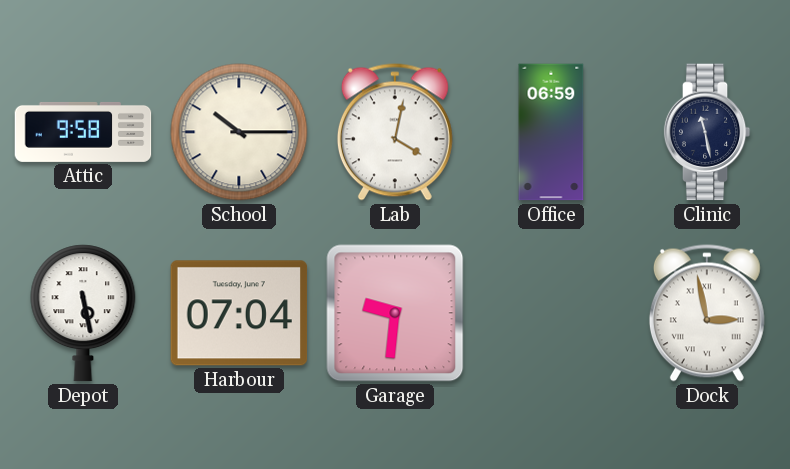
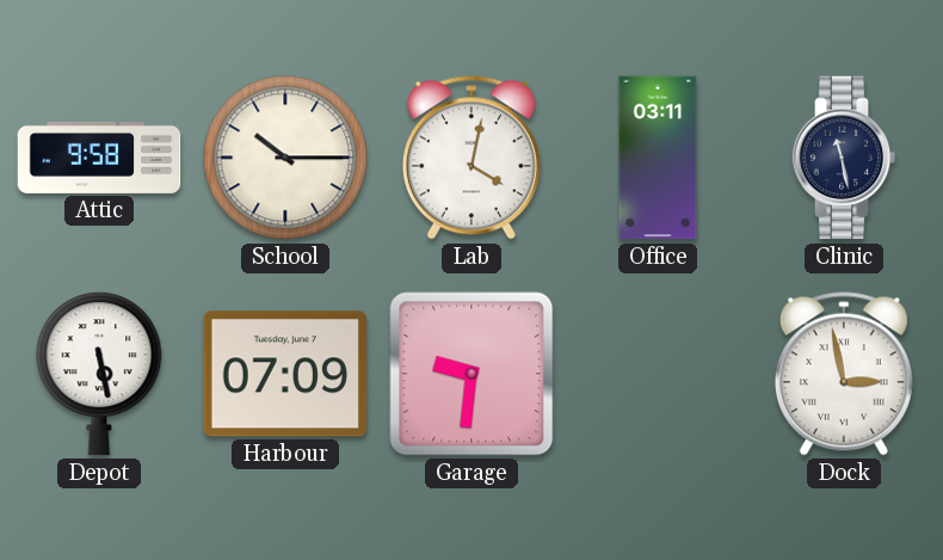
Office: 06:59 -> 03:11
Harbour: 07:04 -> 07:09
